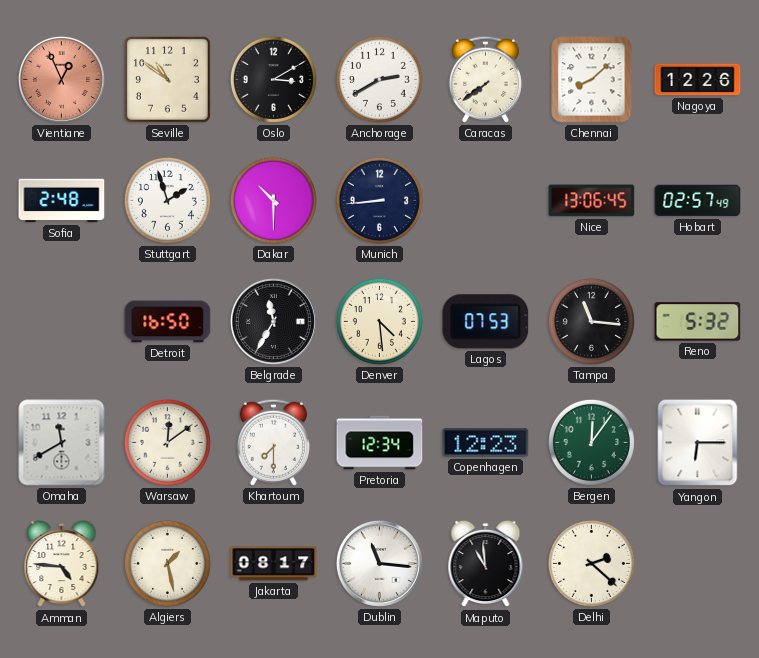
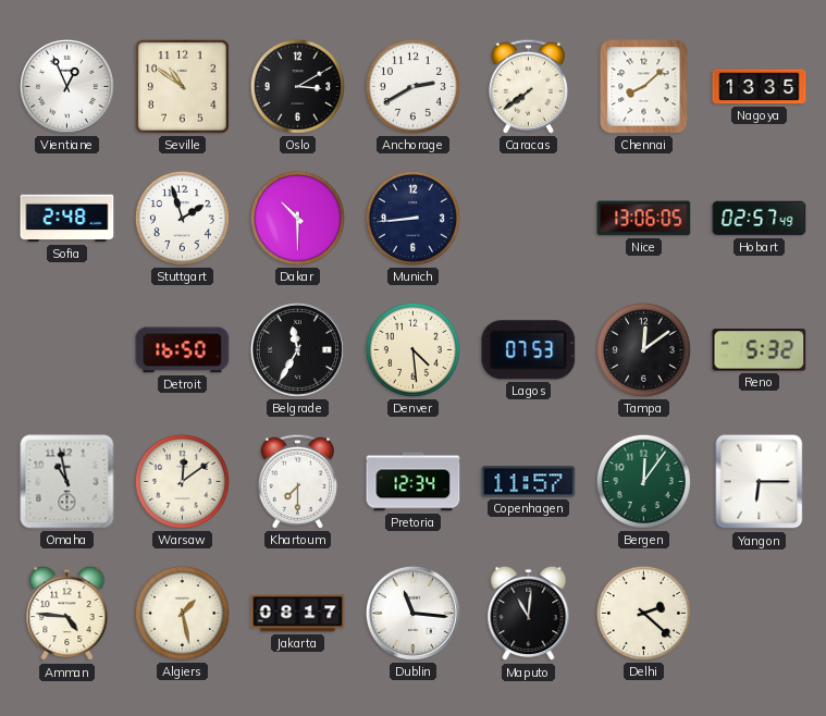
Vientiane dial: salmon -> white
Nagoya: 12:26 -> 13:35
Nice: 13:06:45 -> 13:06:05
Tampa: 11:16 -> 12:09
Omaha: 11:40 -> 10:58
Copenhagen: 12:23 -> 11:57
Maputo: 10:59 -> 11:01
